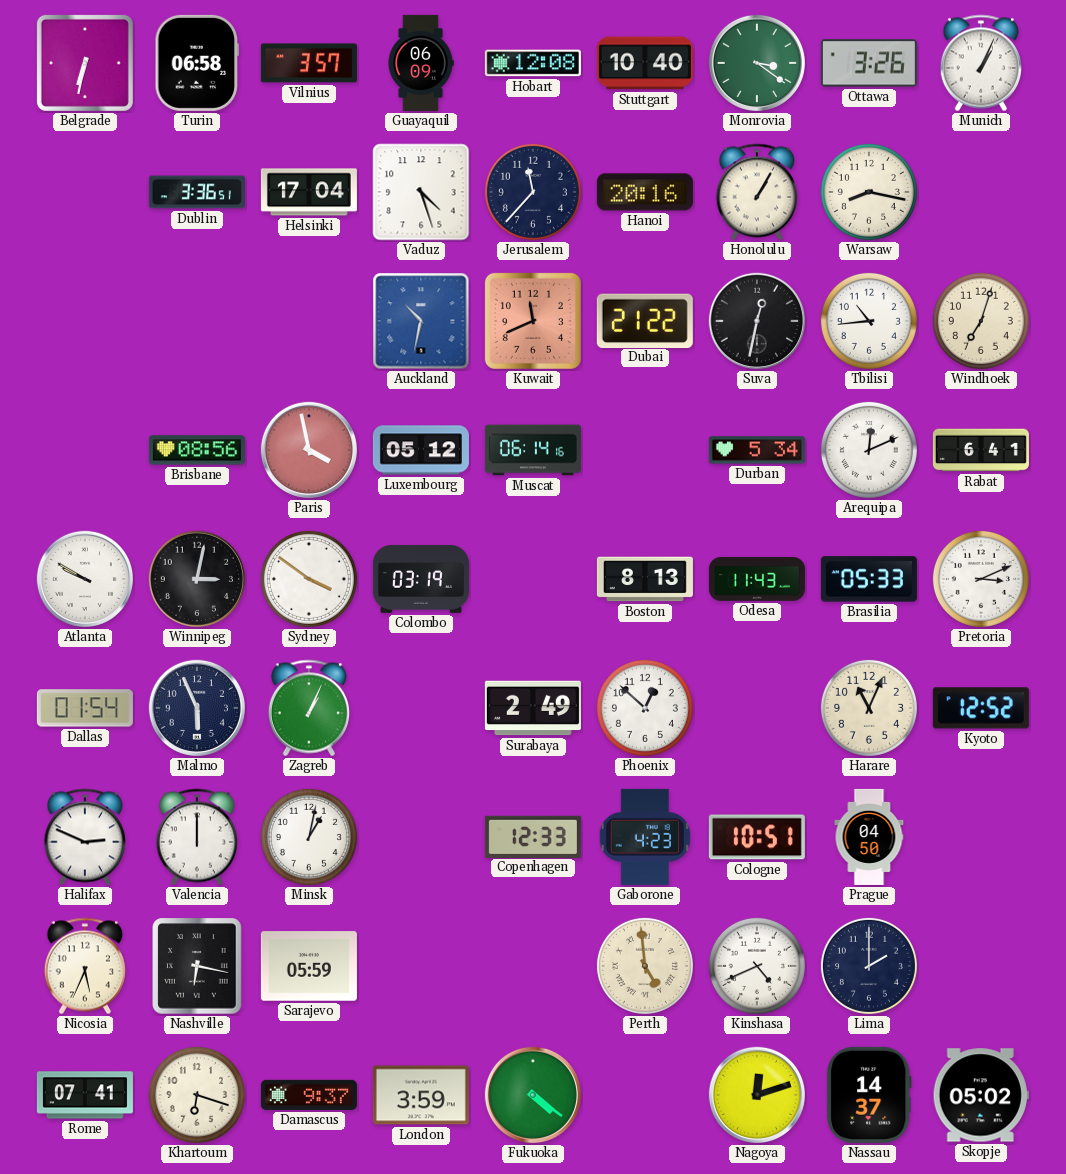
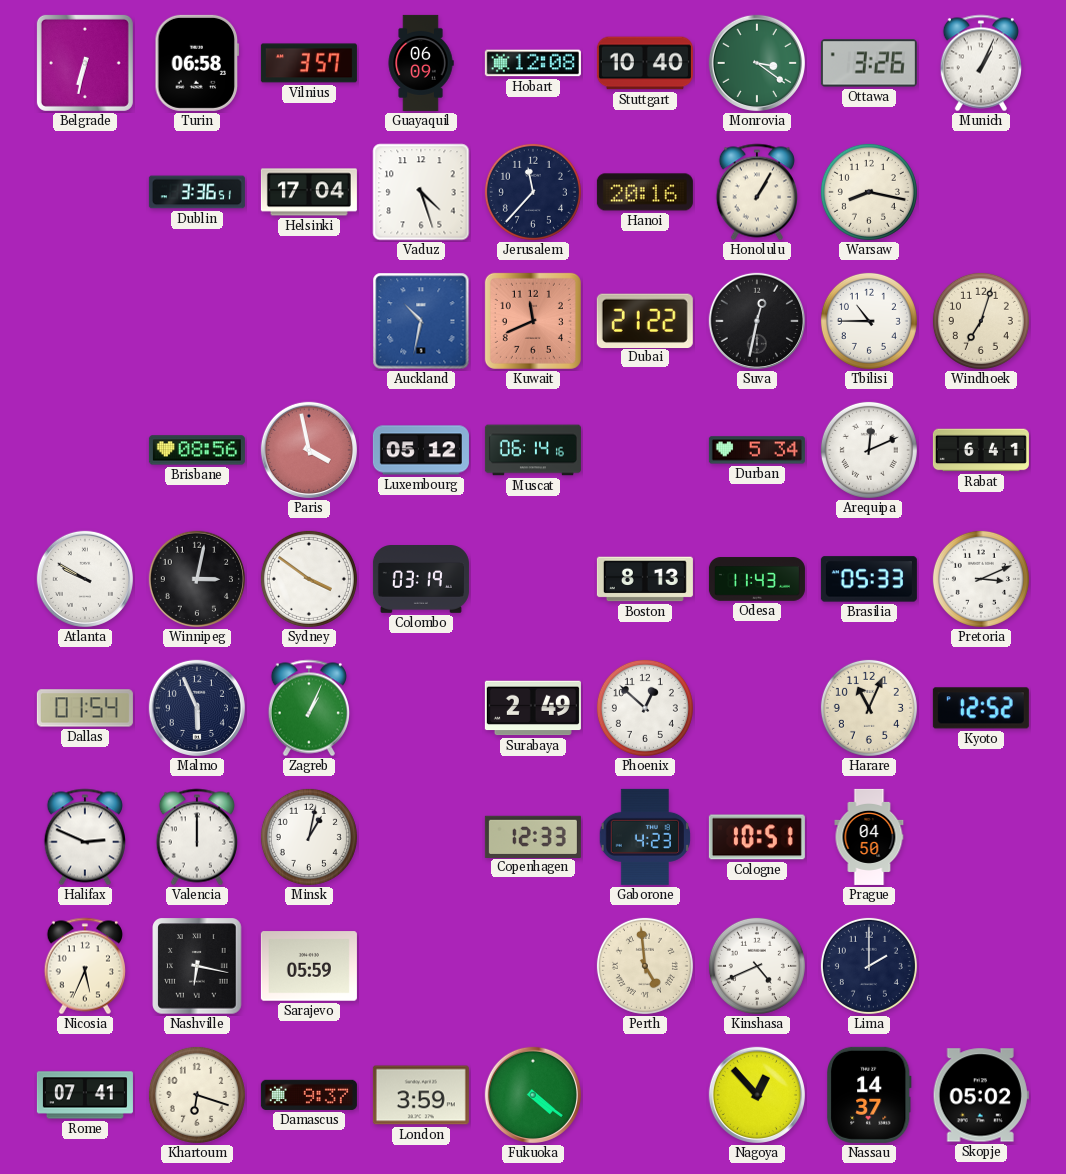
Tbilisi: 10:44 -> 10:45
Nagoya: 12:12 -> 12:53
